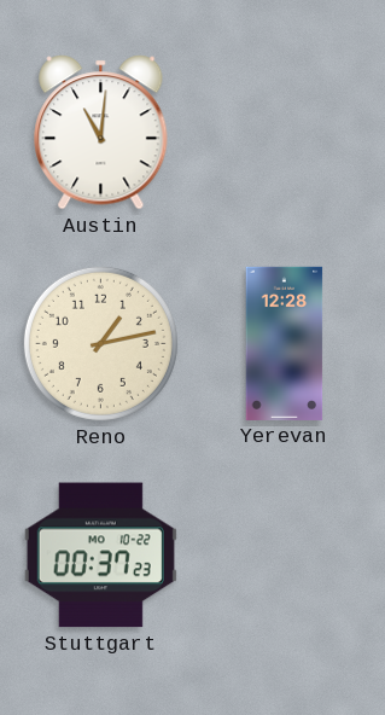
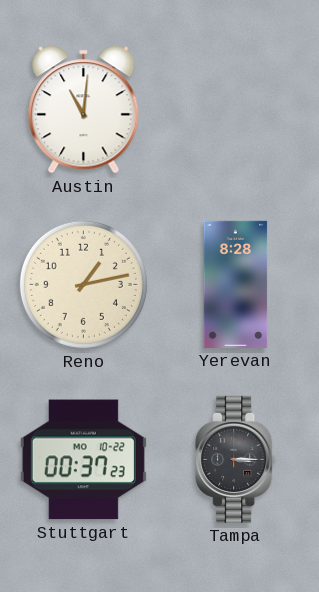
Yerevan: 12:28 -> 8:28
Tampa: none -> 3:15
